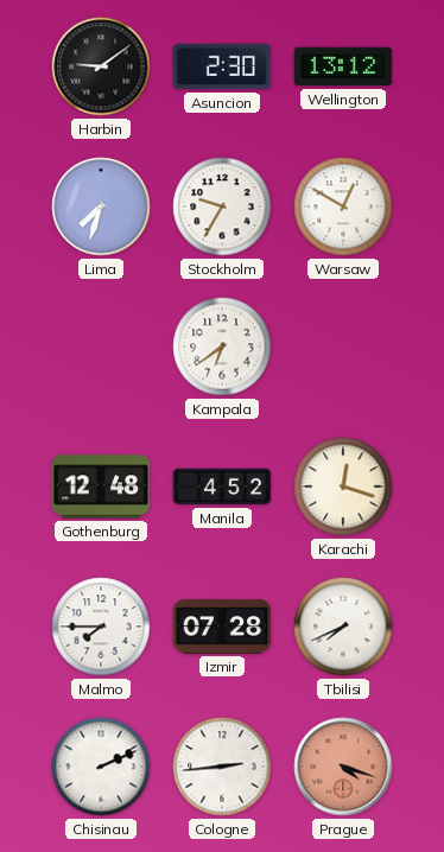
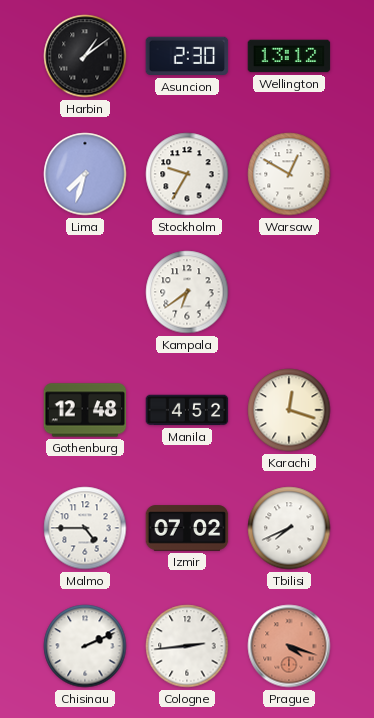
Harbin: 9:09 -> 1:09
Malmo: 7:45 -> 4:45
Izmir: 07:28 -> 07:02
